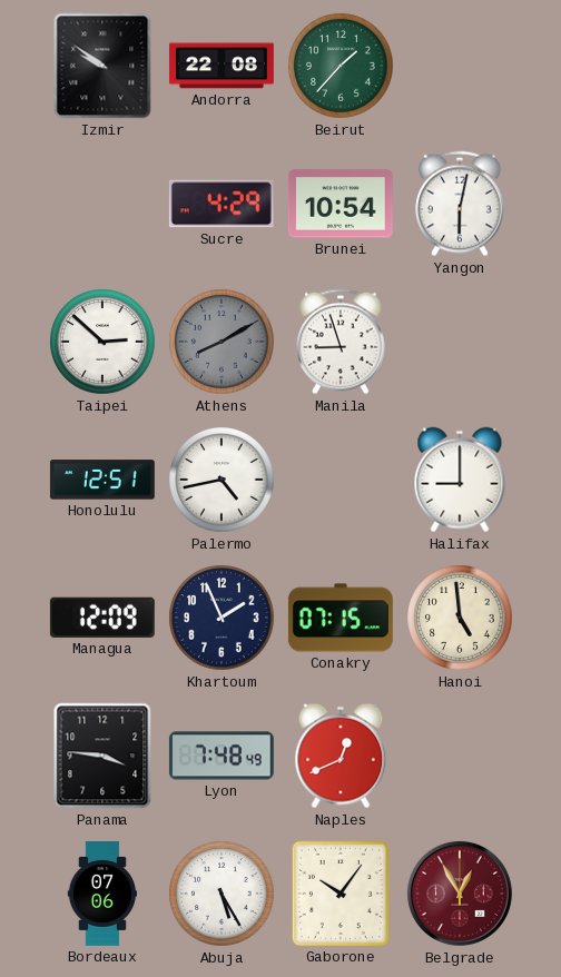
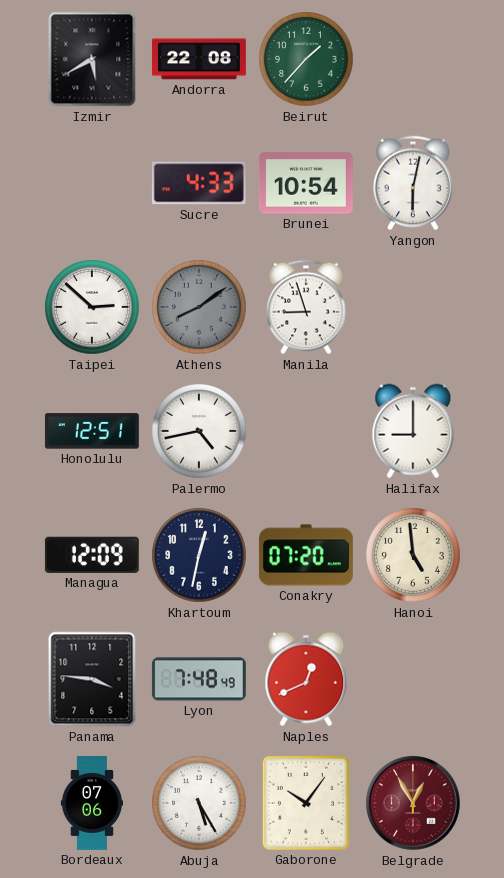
Izmir: 9:51 -> 5:40
Sucre: 4:29 -> 4:33
Athens: 8:10 -> 8:09
Khartoum: 1:56 -> 12:32
Conakry: 07:15 -> 07:20
